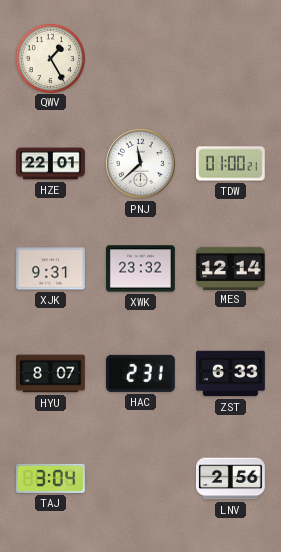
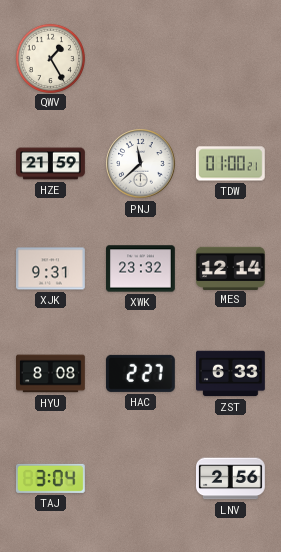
HZE: 22:01 -> 21:59
HYU: 8:07 -> 8:08
HAC: 2:31 -> 2:27
